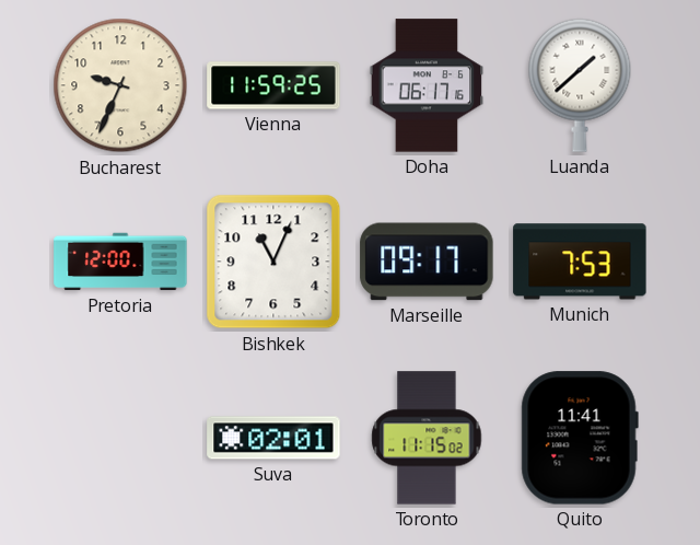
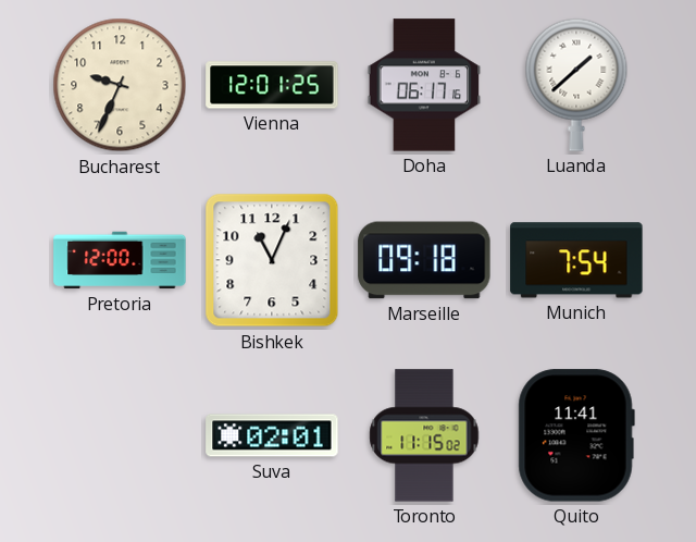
Vienna: 11:59 -> 12:01
Marseille: 09:17 -> 09:18
Munich: 7:53 -> 7:54
